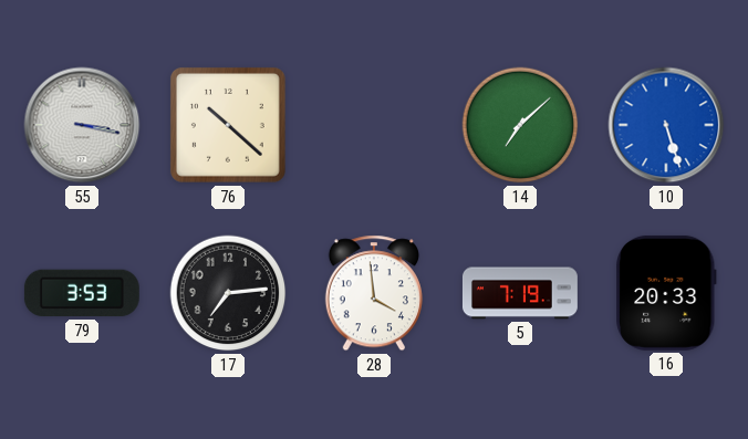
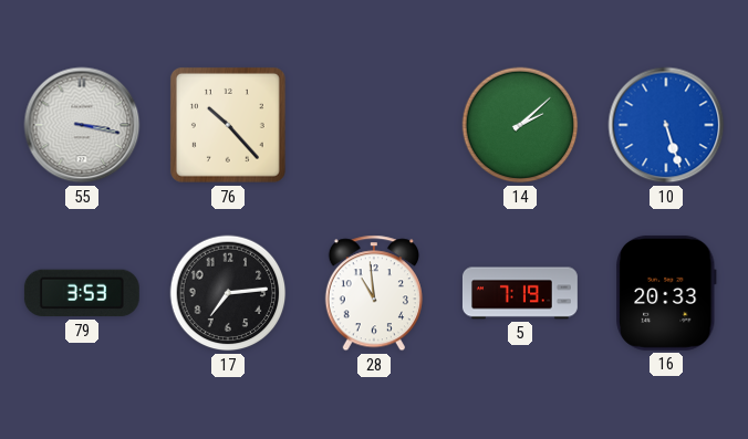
76: 10:22 -> 10:23
14: 7:08 -> 2:08
28: 3:59 -> 10:59
